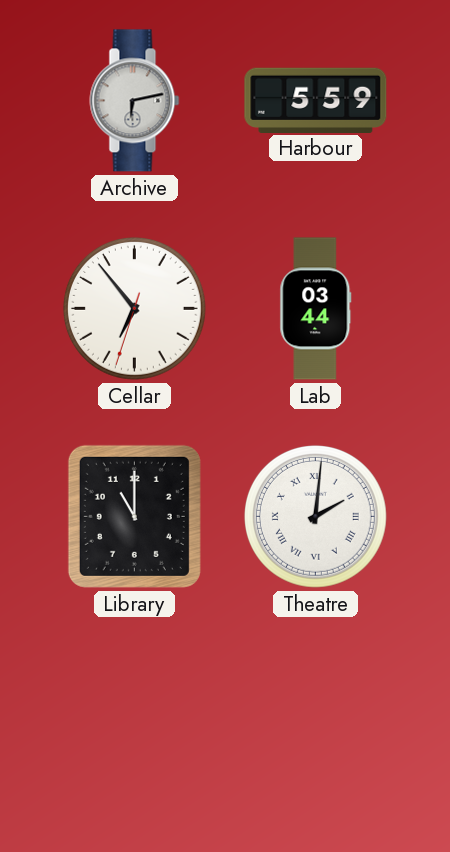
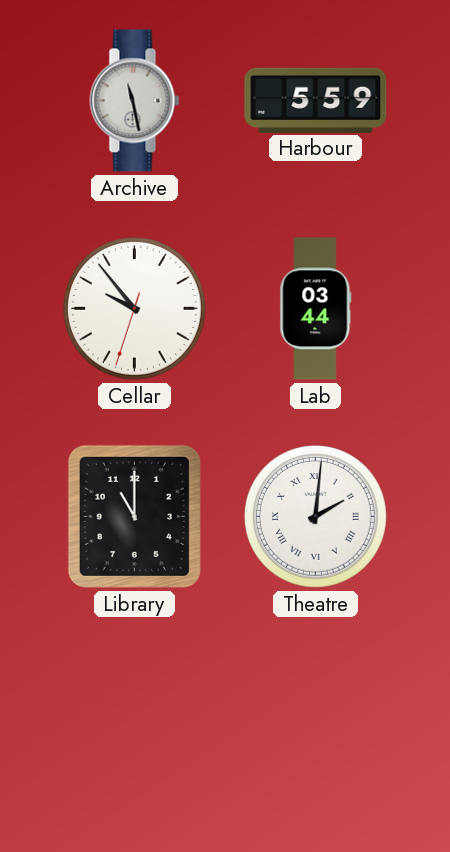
Archive: 6:13 -> 11:28
Cellar: 6:53 -> 9:53
